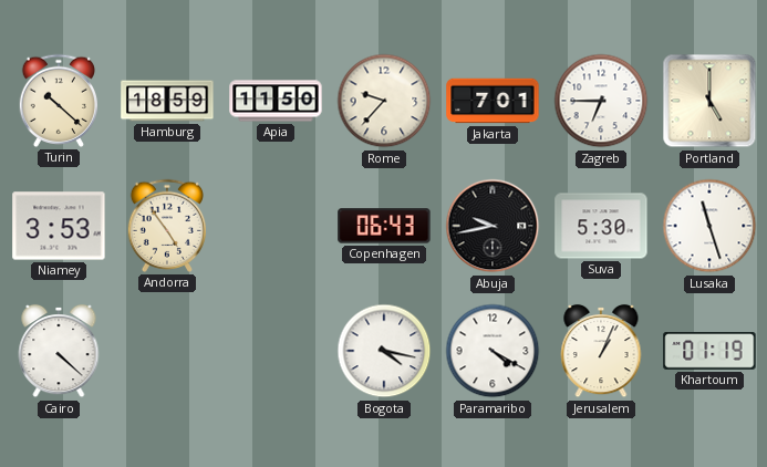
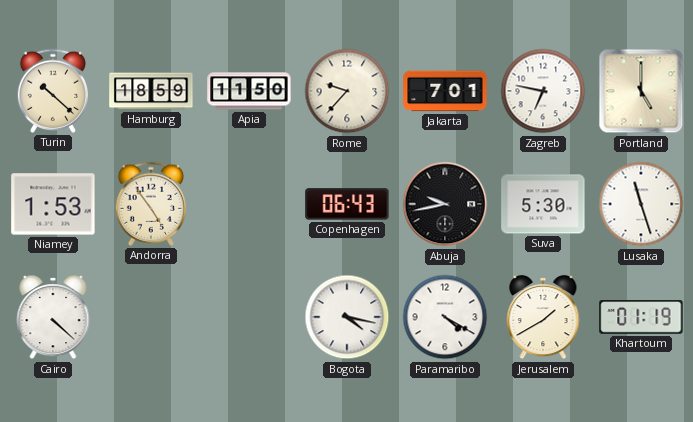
Zagreb: 6:45 -> 6:47
Niamey: 3:53 -> 1:53
Jerusalem: 1:04 -> 1:40
